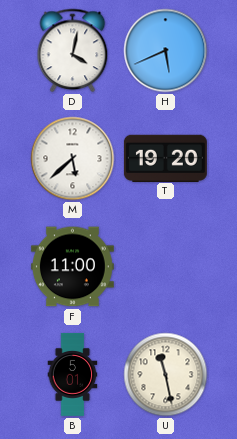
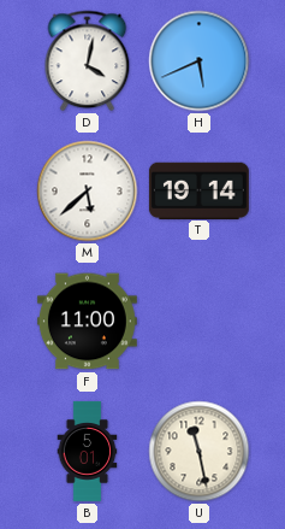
T: 19:20 -> 19:14
